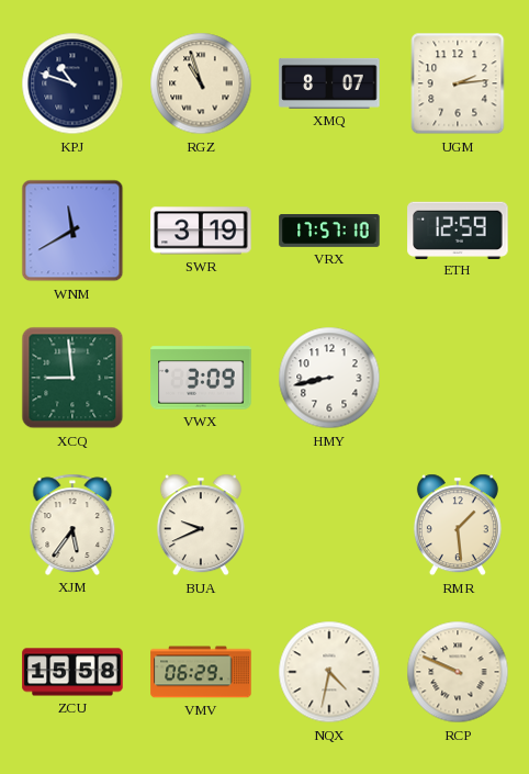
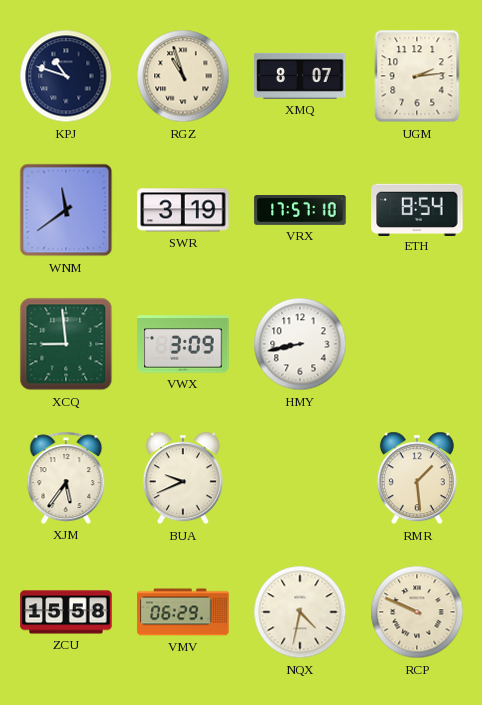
WNM: 11:40 -> 11:39
ETH: 12:59 -> 8:54
